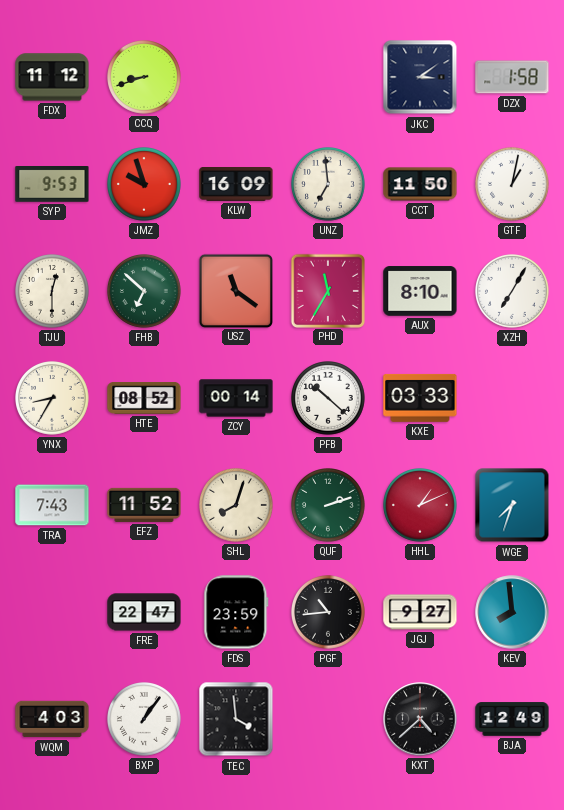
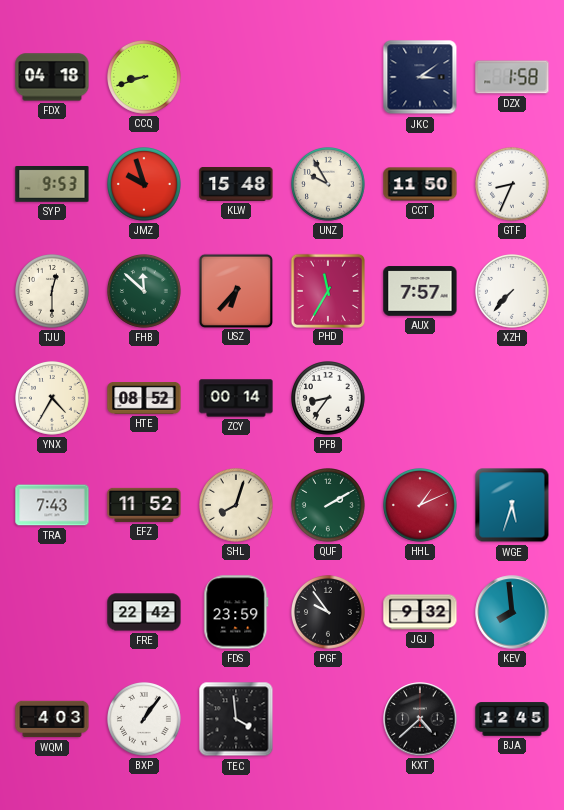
FDX: 11:12 -> 04:18
KLW: 16:09 -> 15:48
UNZ: 6:59 -> 9:55
GTF: 1:02 -> 8:34
FHB: 6:52 -> 11:52
USZ: 11:21 -> 6:37
AUX: 8:10 -> 7:57
XZH: 7:05 -> 7:37
YNX: 8:35 -> 4:35
PFB: 10:22 -> 8:36
KXE: 03:33 -> none
QUF: 2:12 -> 2:10
WGE: 7:33 -> 5:33
FRE: 22:47 -> 22:42
PGF: 10:44 -> 9:54
JGJ: 9:27 -> 9:32
BJA: 12:49 -> 12:45
